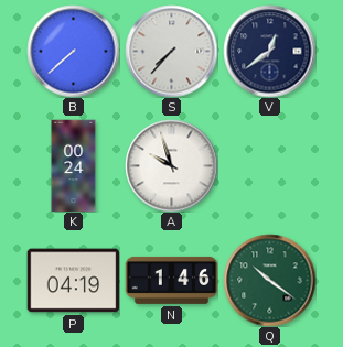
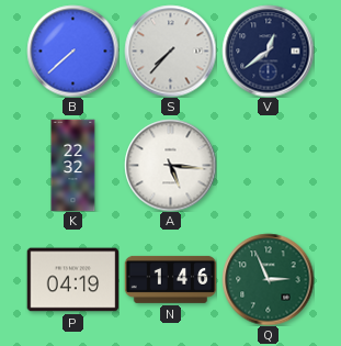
K: 00:24 -> 22:32
A: 9:57 -> 5:16
Q: 10:21 -> 2:56
